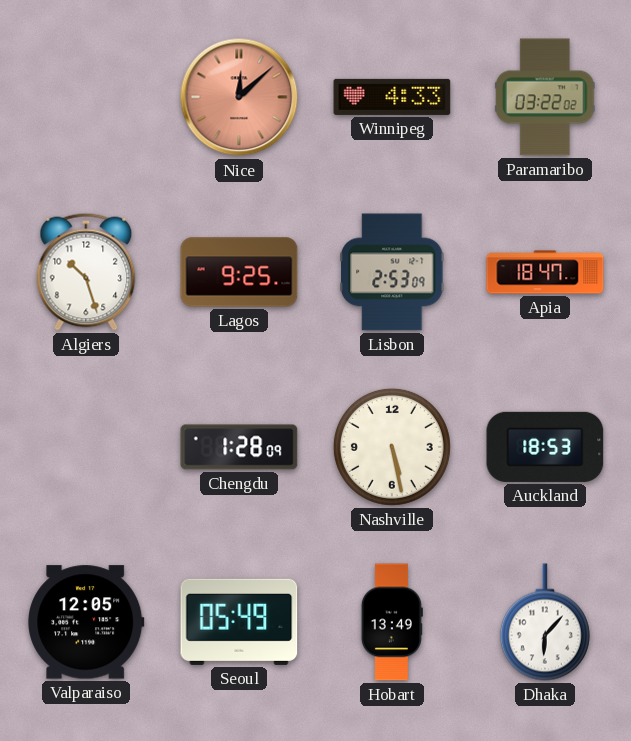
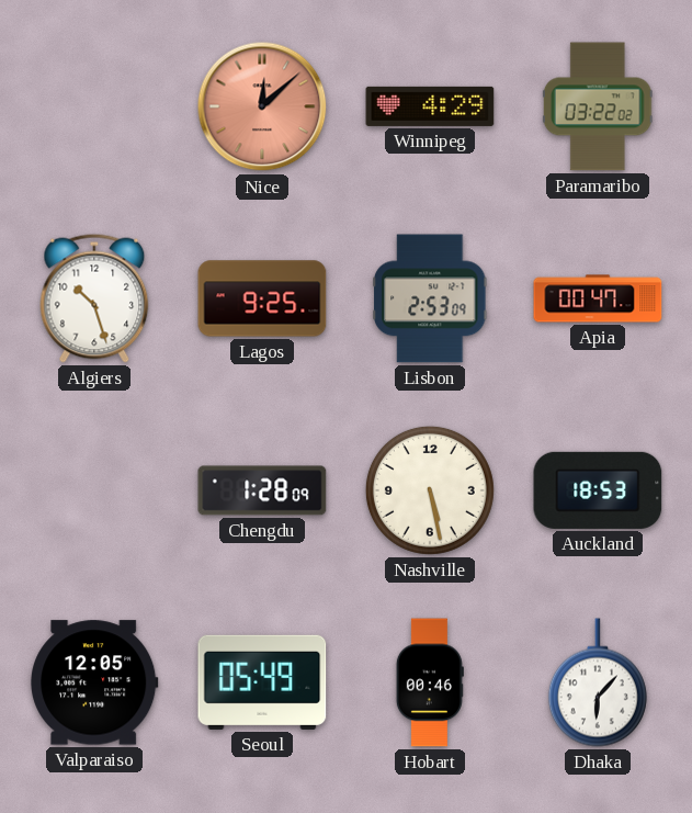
Winnipeg: 4:33 -> 4:29
Apia: 18:47 -> 00:47
Hobart: 13:49 -> 00:46
